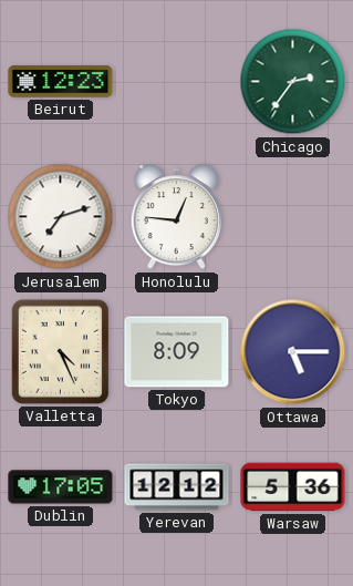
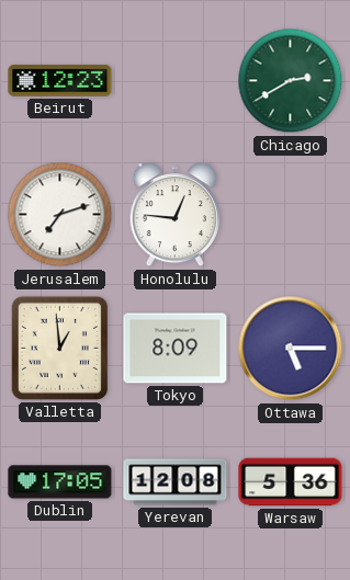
Chicago: 2:36 -> 2:40
Valletta: 4:26 -> 12:59
Yerevan: 12:12 -> 12:08
